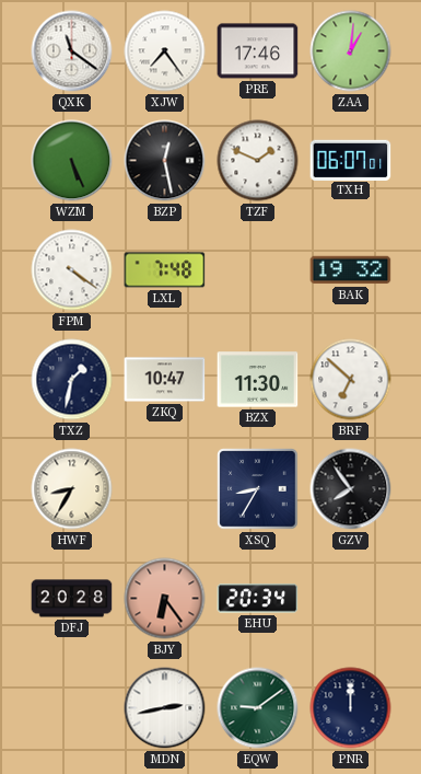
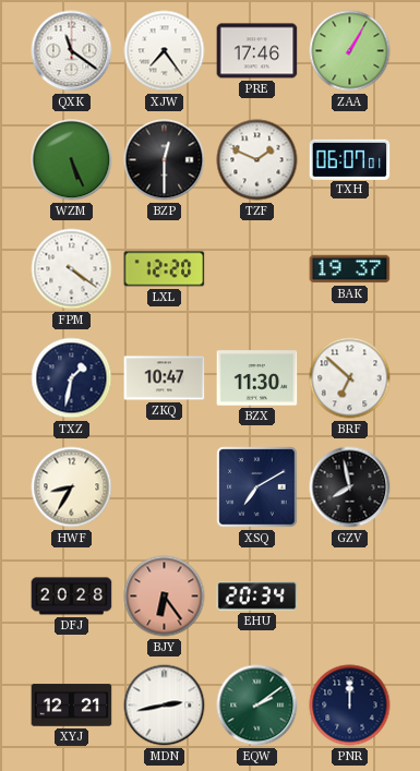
ZAA: 1:01 -> 1:05
BZP: 12:28 -> 12:30
LXL: 7:48 -> 12:20
BAK: 19:32 -> 19:37
XSQ: 8:35 -> 7:10
GZV: 7:54 -> 7:58
XYJ: none -> 12:21
EQW: 9:09 -> 2:09
